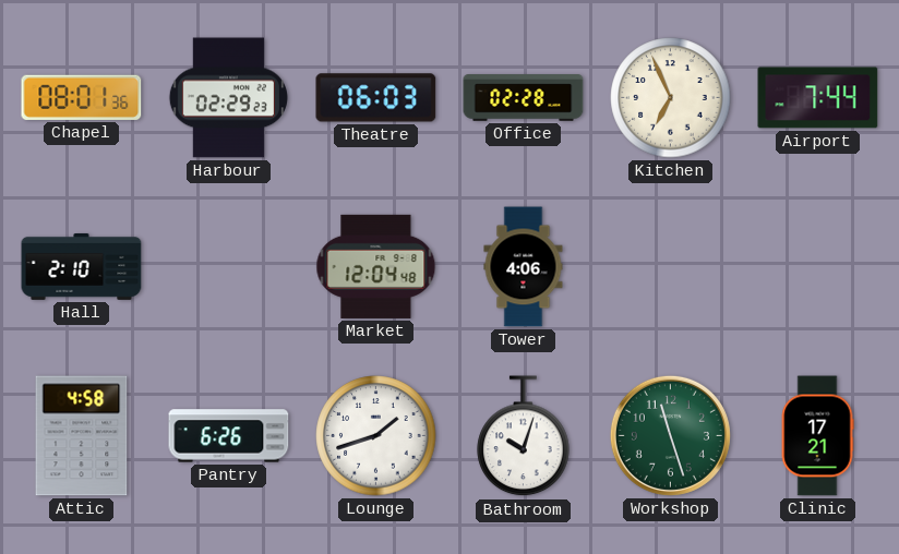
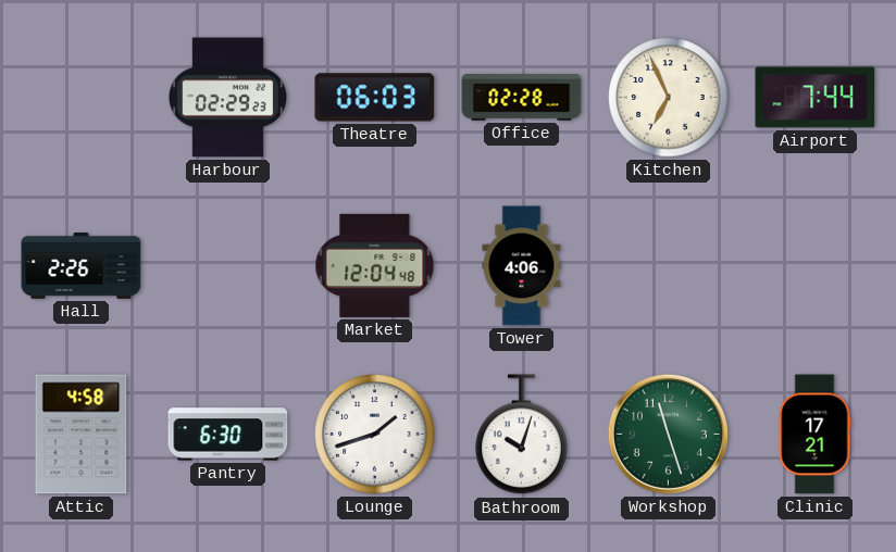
Chapel: 08:01 -> none
Hall: 2:10 -> 2:26
Pantry: 6:26 -> 6:30
